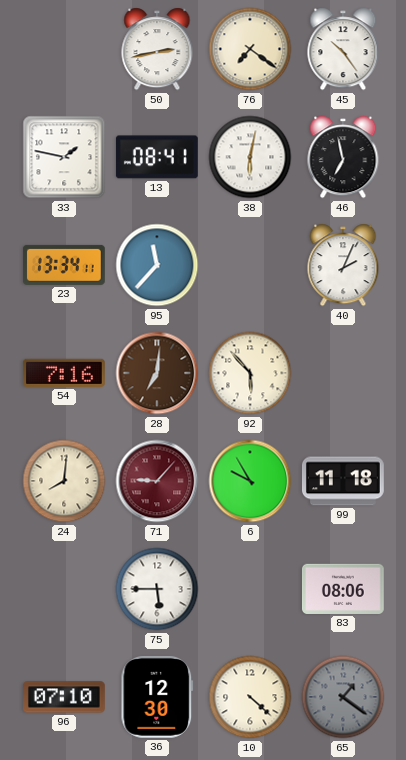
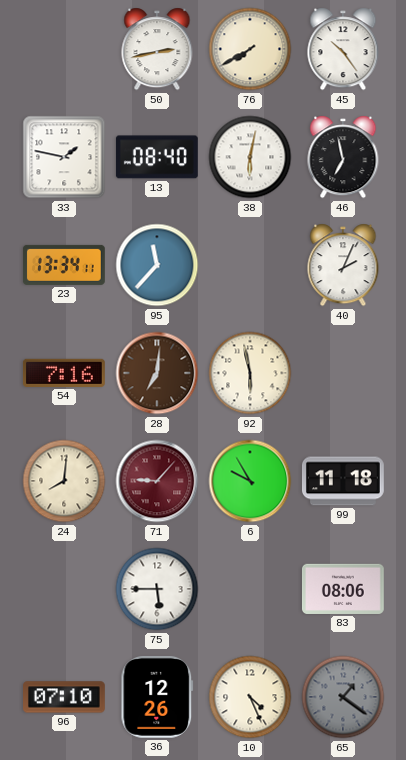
76: 7:21 -> 7:40
13: 08:41 -> 08:40
92: 5:53 -> 5:58
36: 12:30 -> 12:26
10: 4:22 -> 4:26
